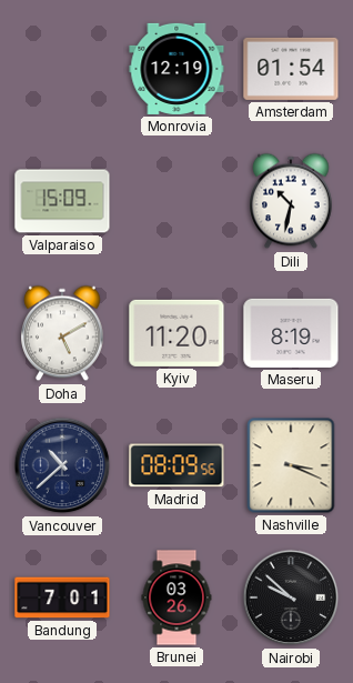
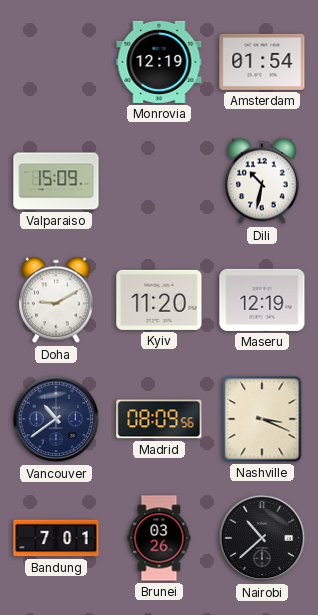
Doha: 5:10 -> 9:10
Maseru: 8:19 -> 12:19
Vancouver: 10:38 -> 10:39
Nairobi: 9:52 -> 10:38
